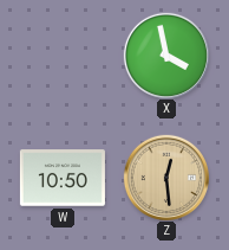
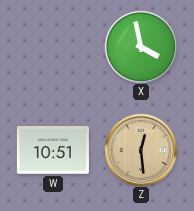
W: 10:50 -> 10:51
